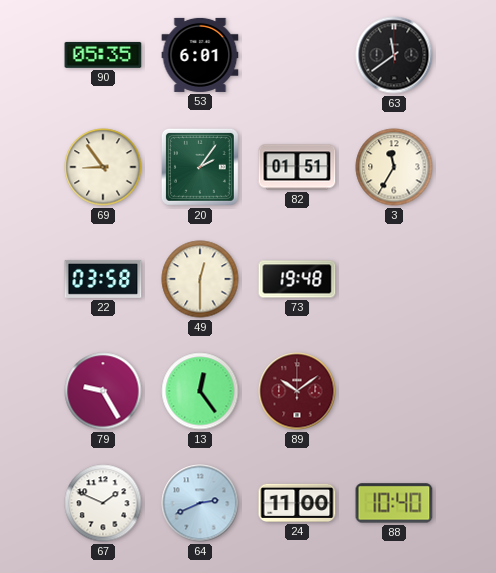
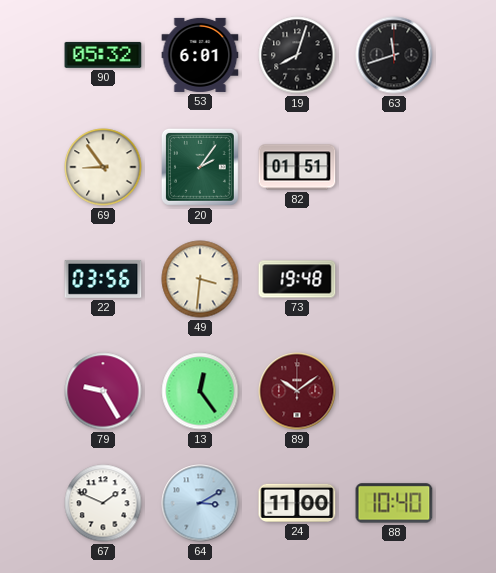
90: 05:35 -> 05:32
19: none -> 8:03
63: 11:39 -> 11:42
3: 11:35 -> none
22: 03:58 -> 03:56
49: 12:30 -> 3:31
64: 2:41 -> 3:10
